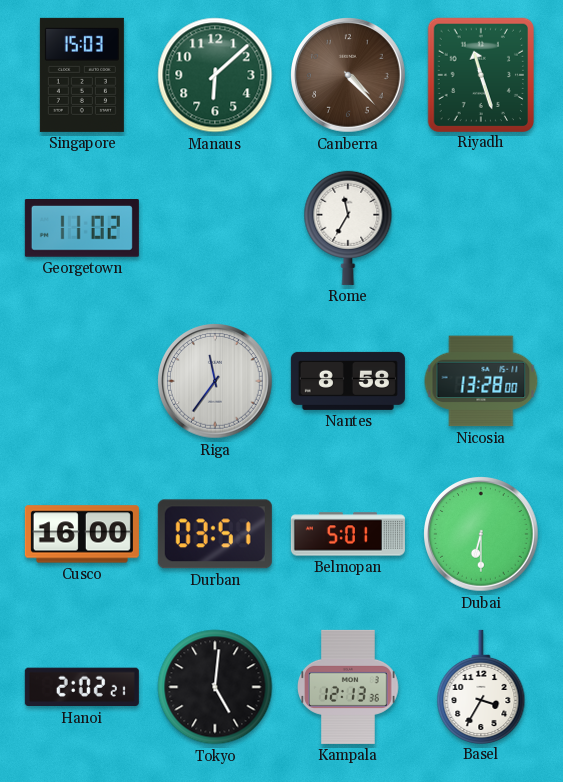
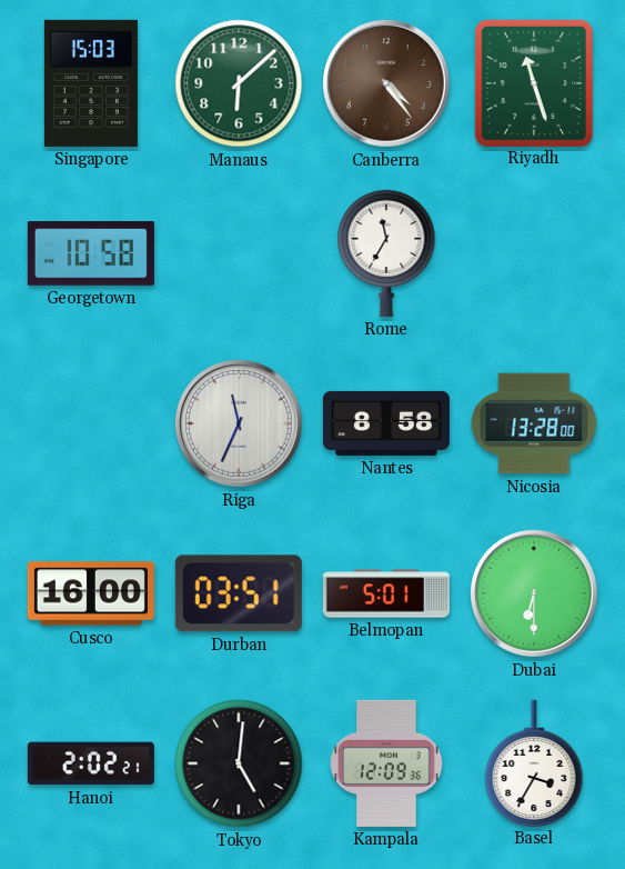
Canberra: 4:23 -> 4:24
Georgetown: 11:02 -> 10:58
Riga: 11:36 -> 11:34
Kampala: 12:13 -> 12:09
